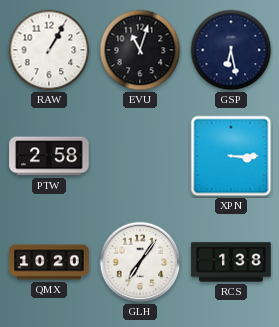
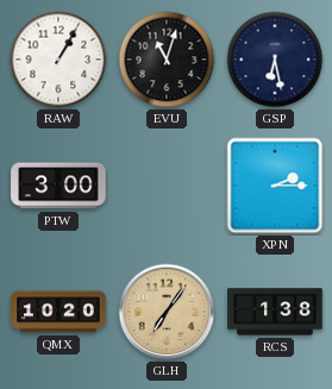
PTW: 2:58 -> 3:00
XPN: 3:15 -> 2:15
GLH dial: white -> champagne
